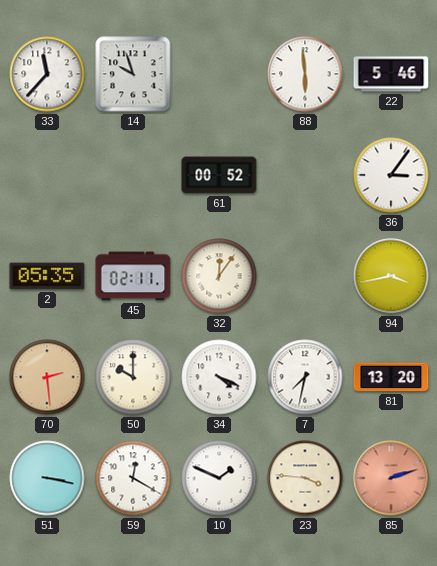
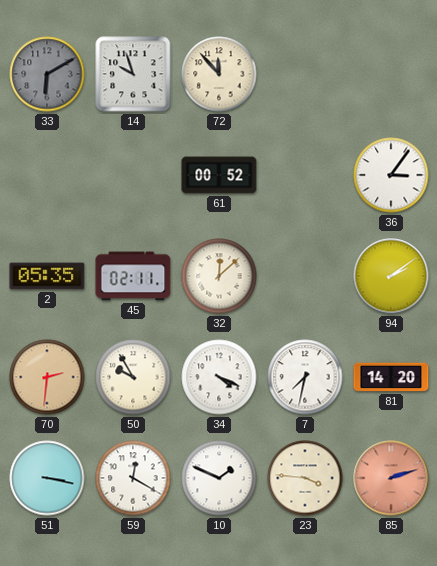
33: 11:37 -> 6:10
33 dial: white -> grey
72: none -> 11:53
88: 5:59 -> none
22: 5:46 -> none
32: 12:06 -> 12:08
94: 3:43 -> 2:09
70: 2:29 -> 2:31
50: 10:00 -> 9:55
81: 13:20 -> 14:20
